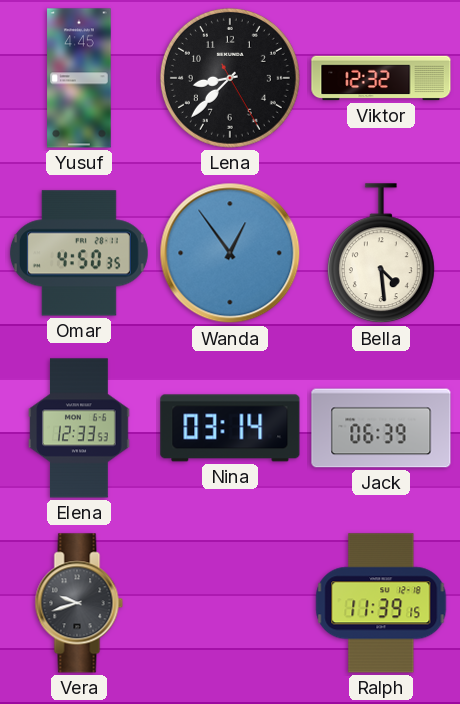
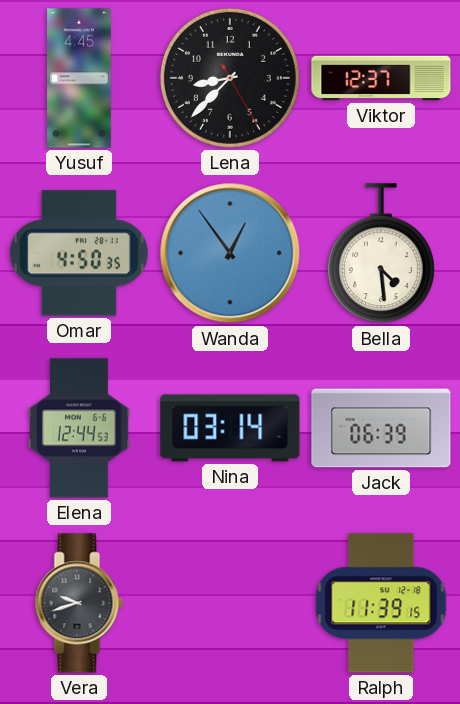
Viktor: 12:32 -> 12:37
Elena: 12:33 -> 12:44
